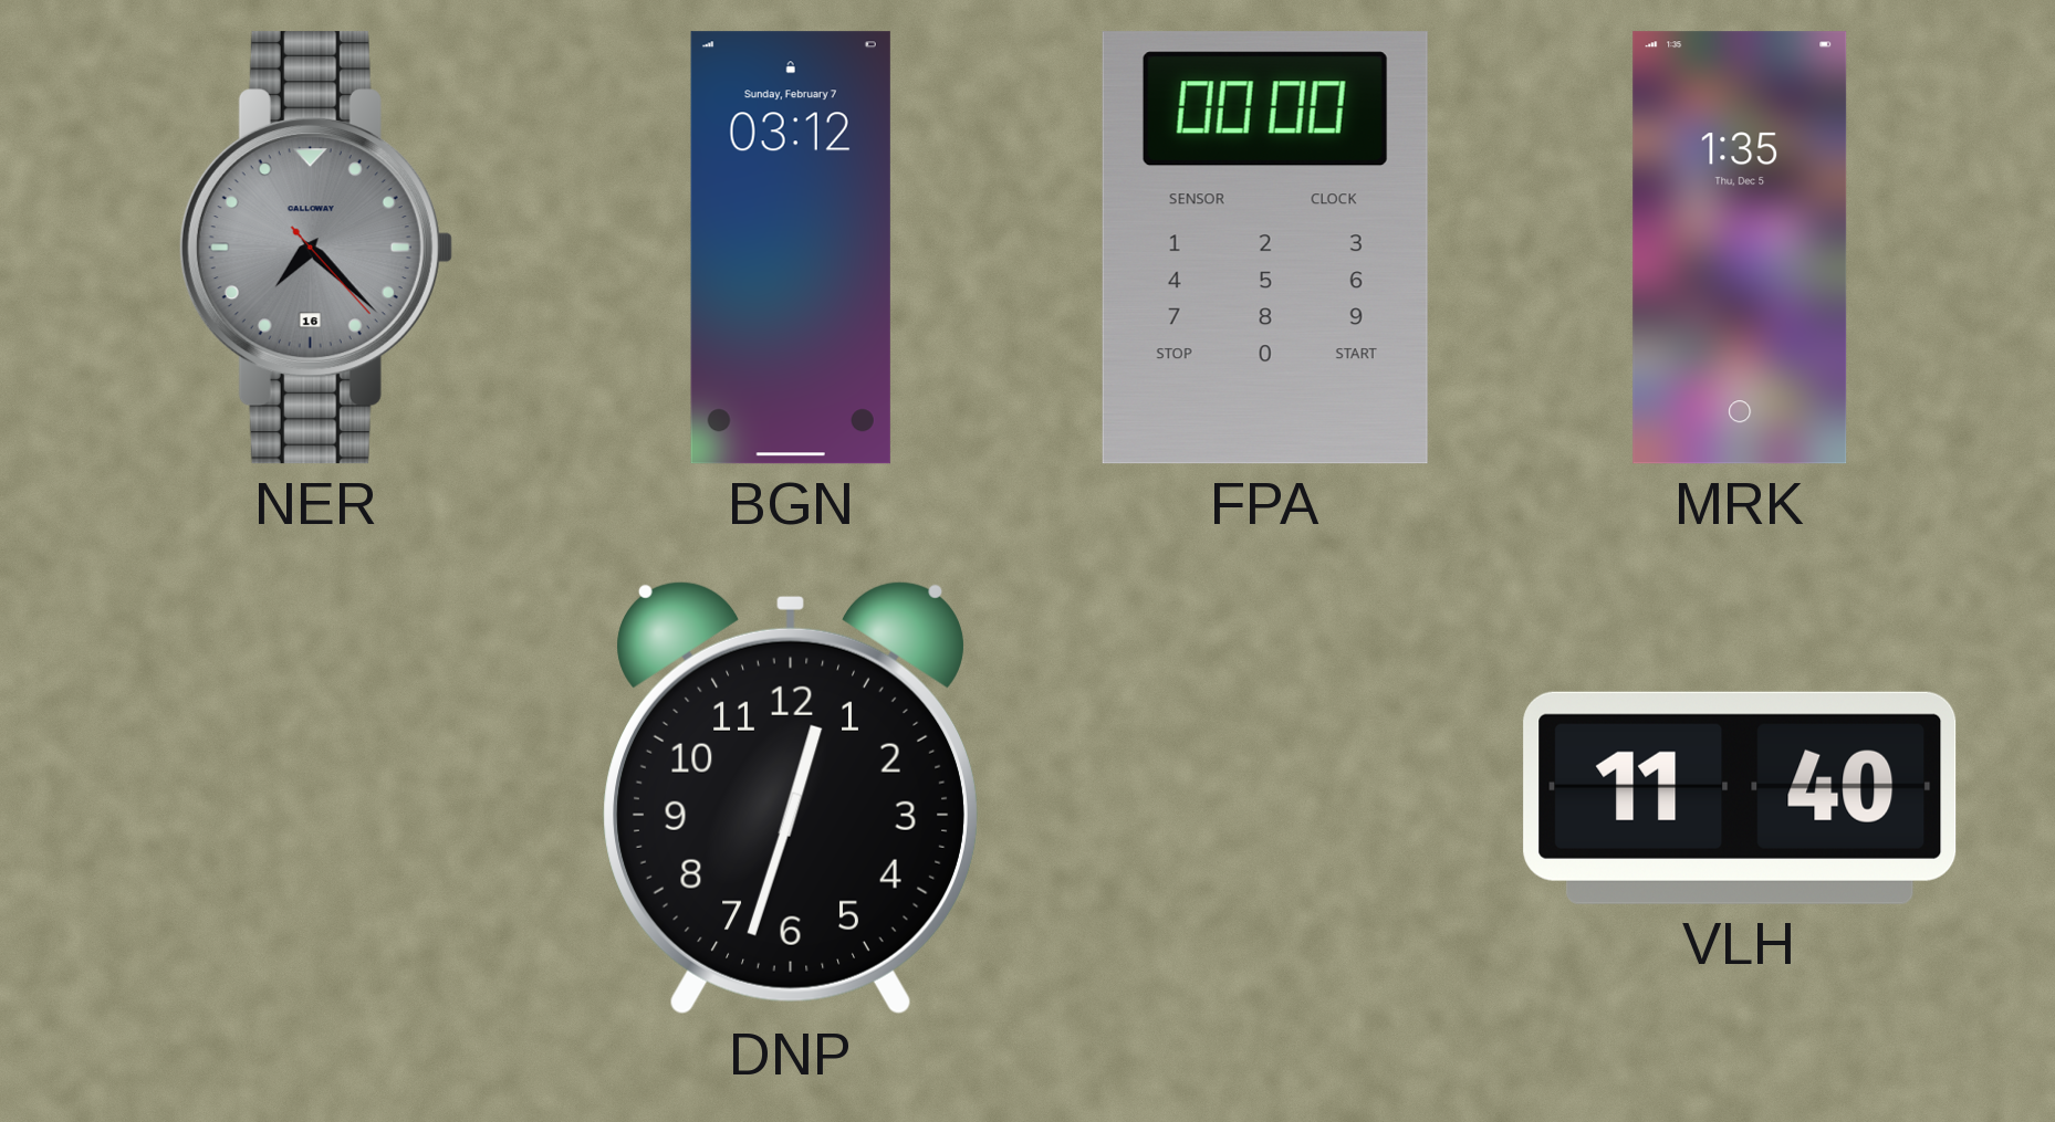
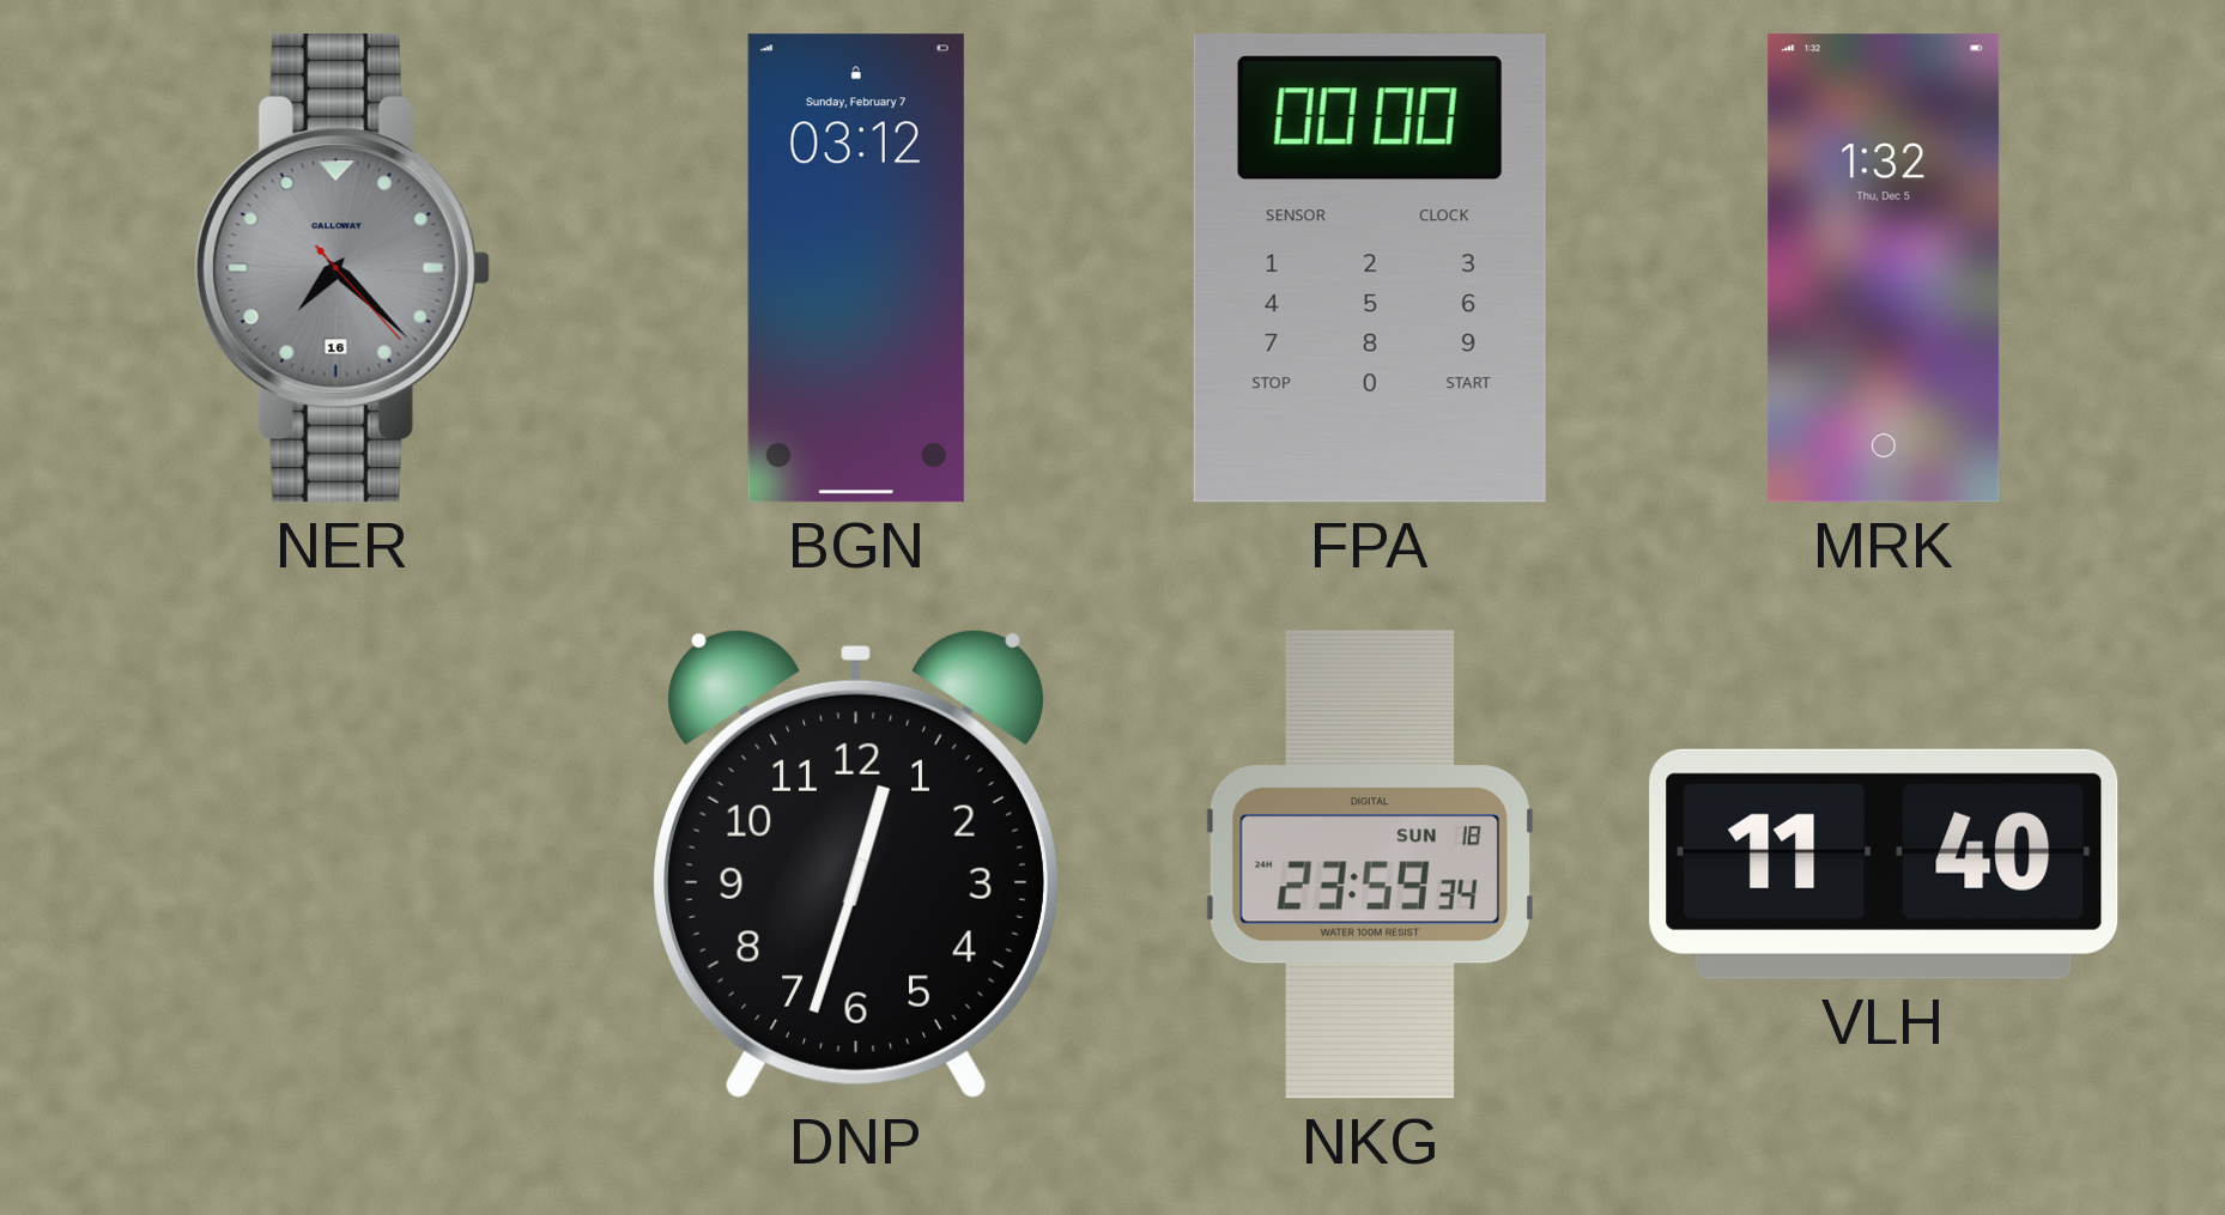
MRK: 1:35 -> 1:32
NKG: none -> 23:59
